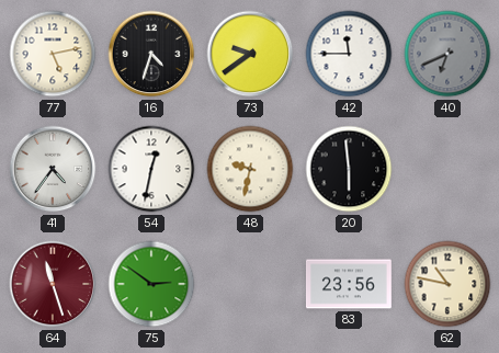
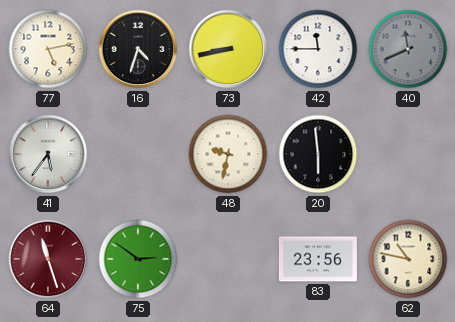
73: 9:39 -> 8:43
40: 6:41 -> 11:41
41: 4:36 -> 5:36
54: 12:32 -> none
